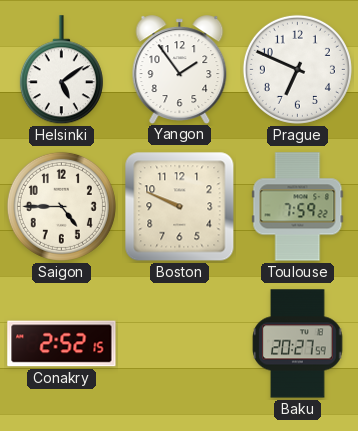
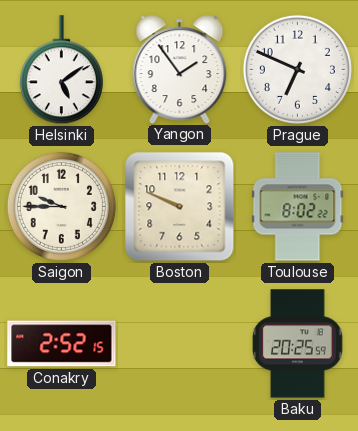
Saigon: 4:45 -> 9:45
Toulouse: 7:59 -> 8:02
Baku: 20:27 -> 20:25
